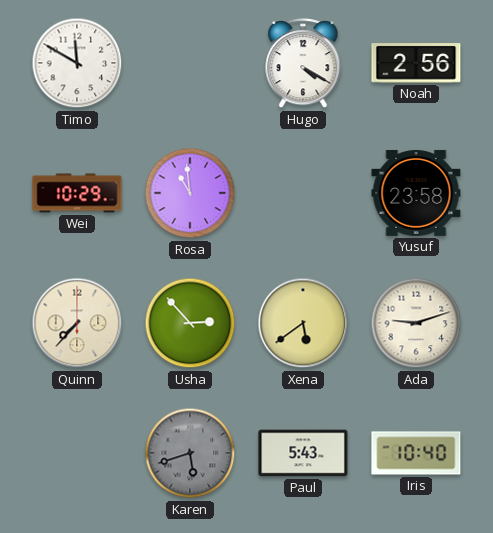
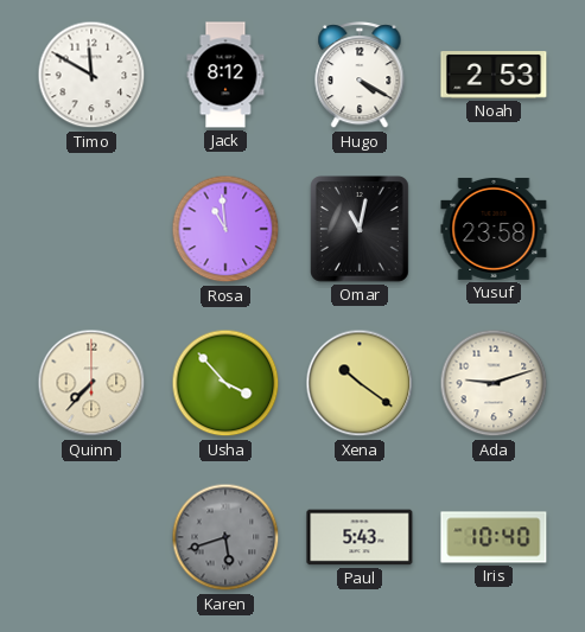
Jack: none -> 8:12
Noah: 2:56 -> 2:53
Wei: 10:29 -> none
Omar: none -> 11:02
Usha: 2:53 -> 3:53
Xena: 5:39 -> 10:21
